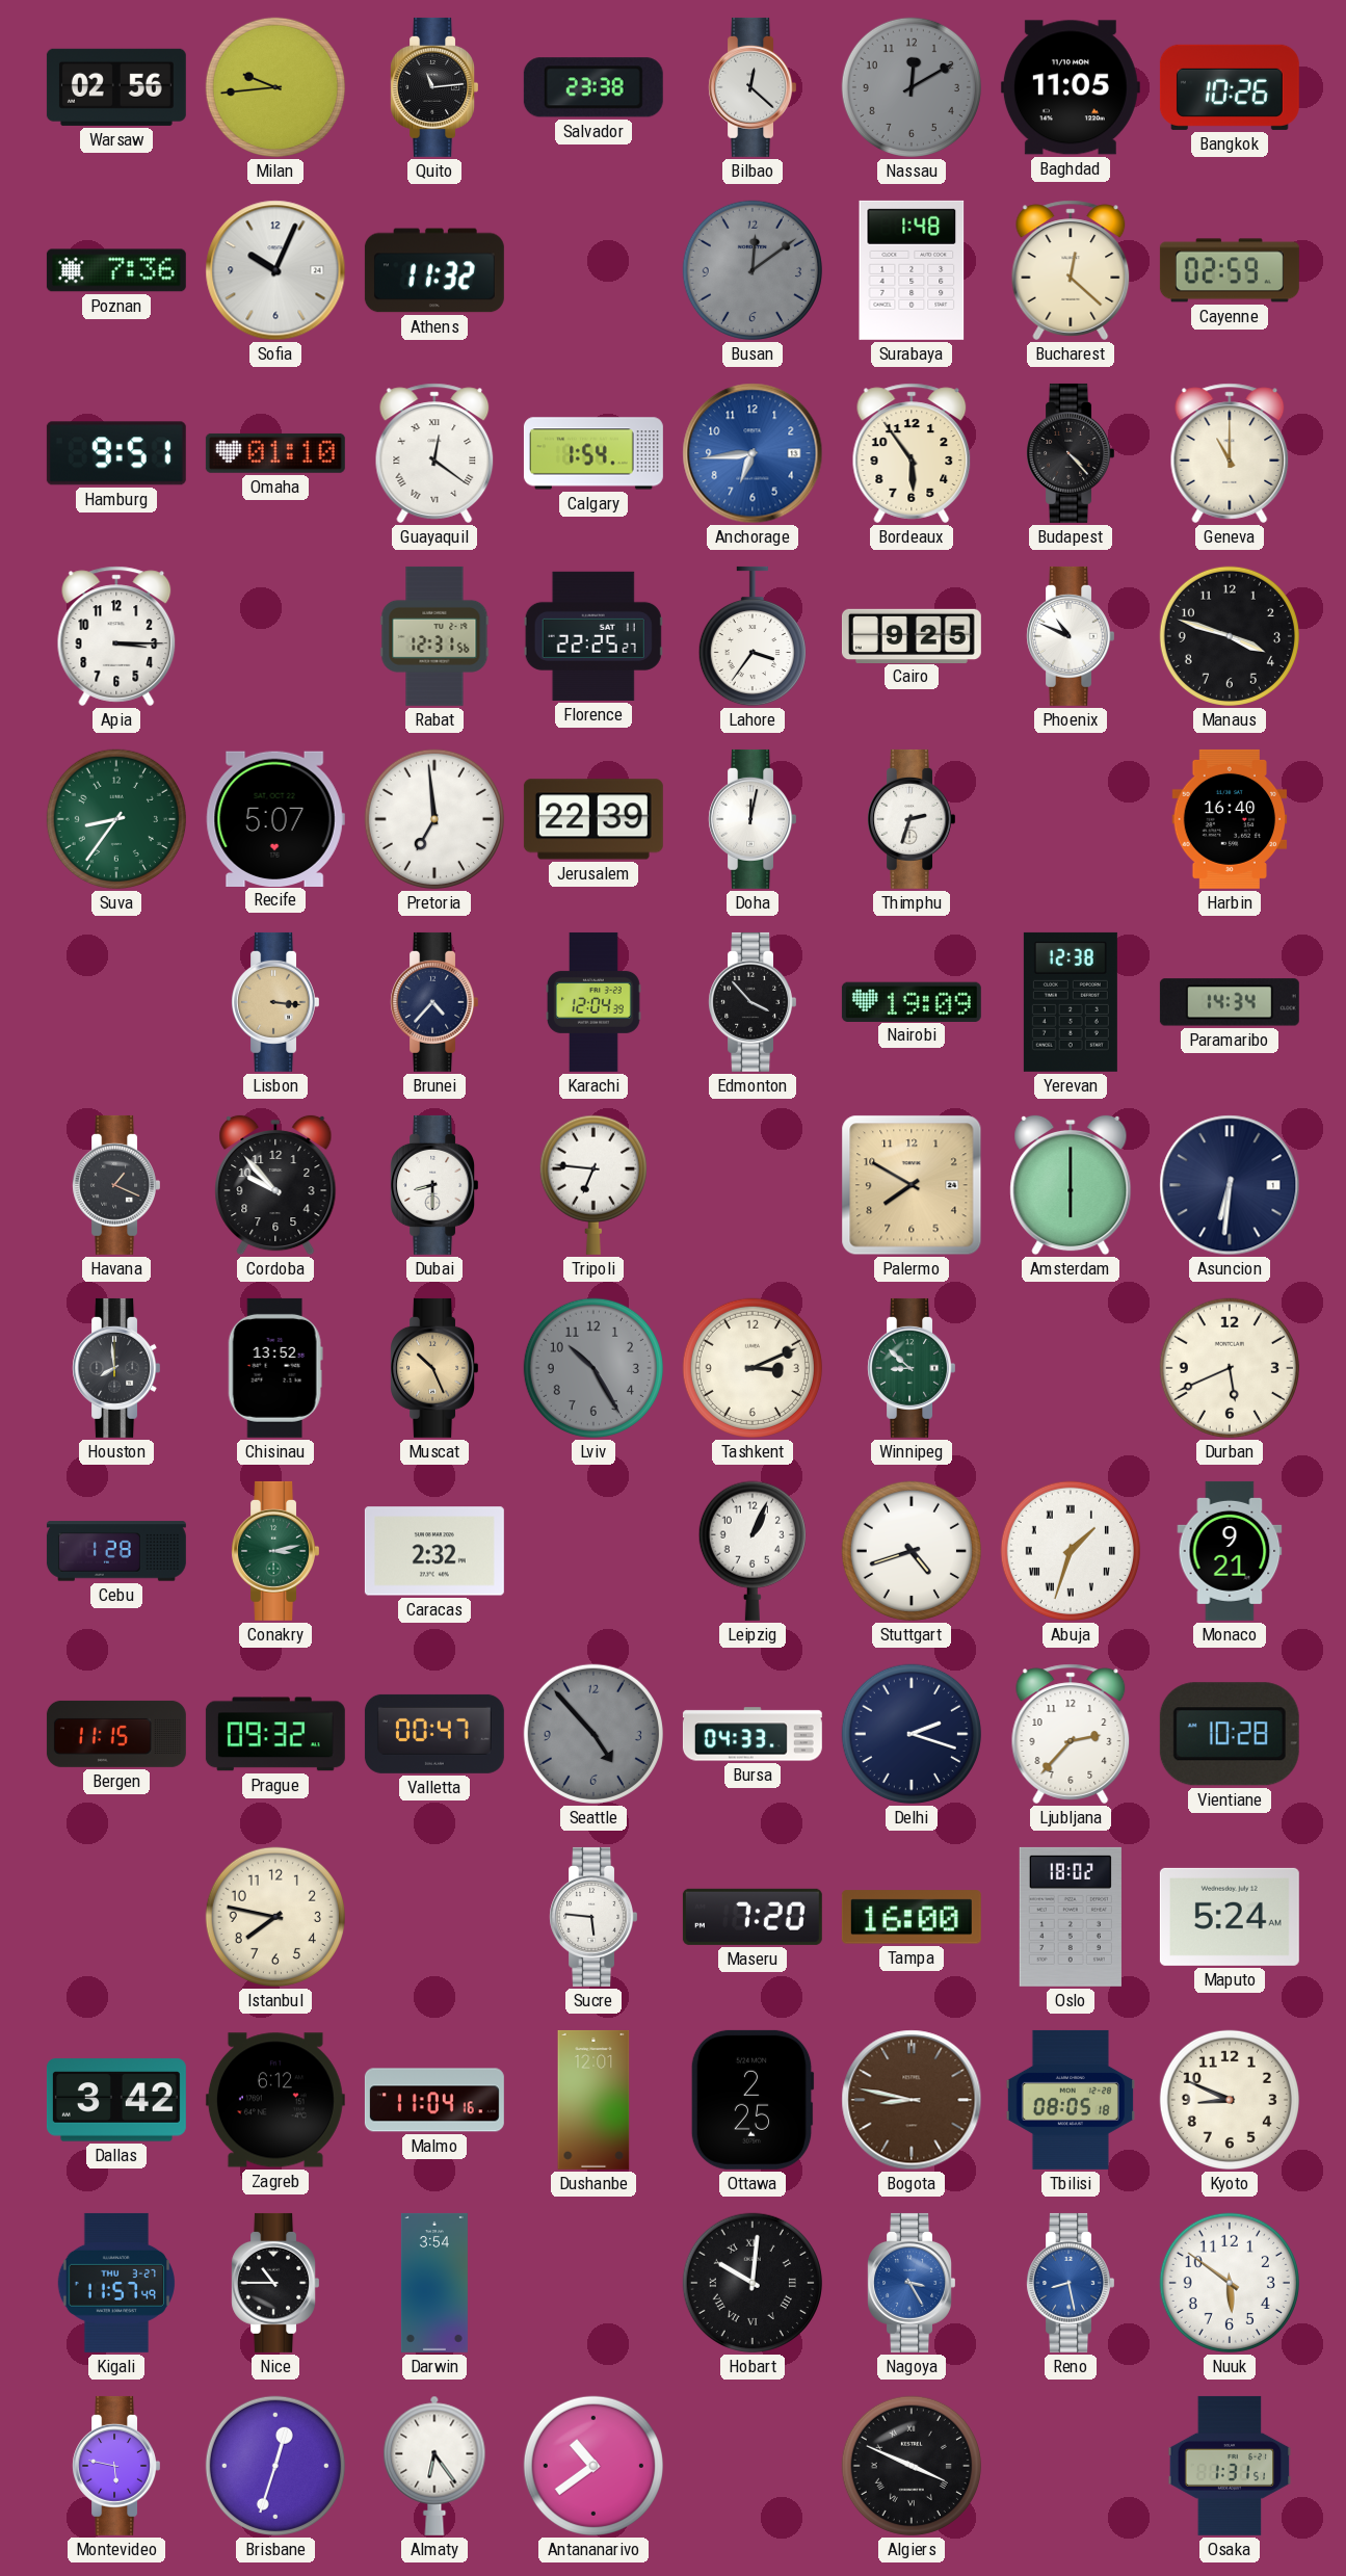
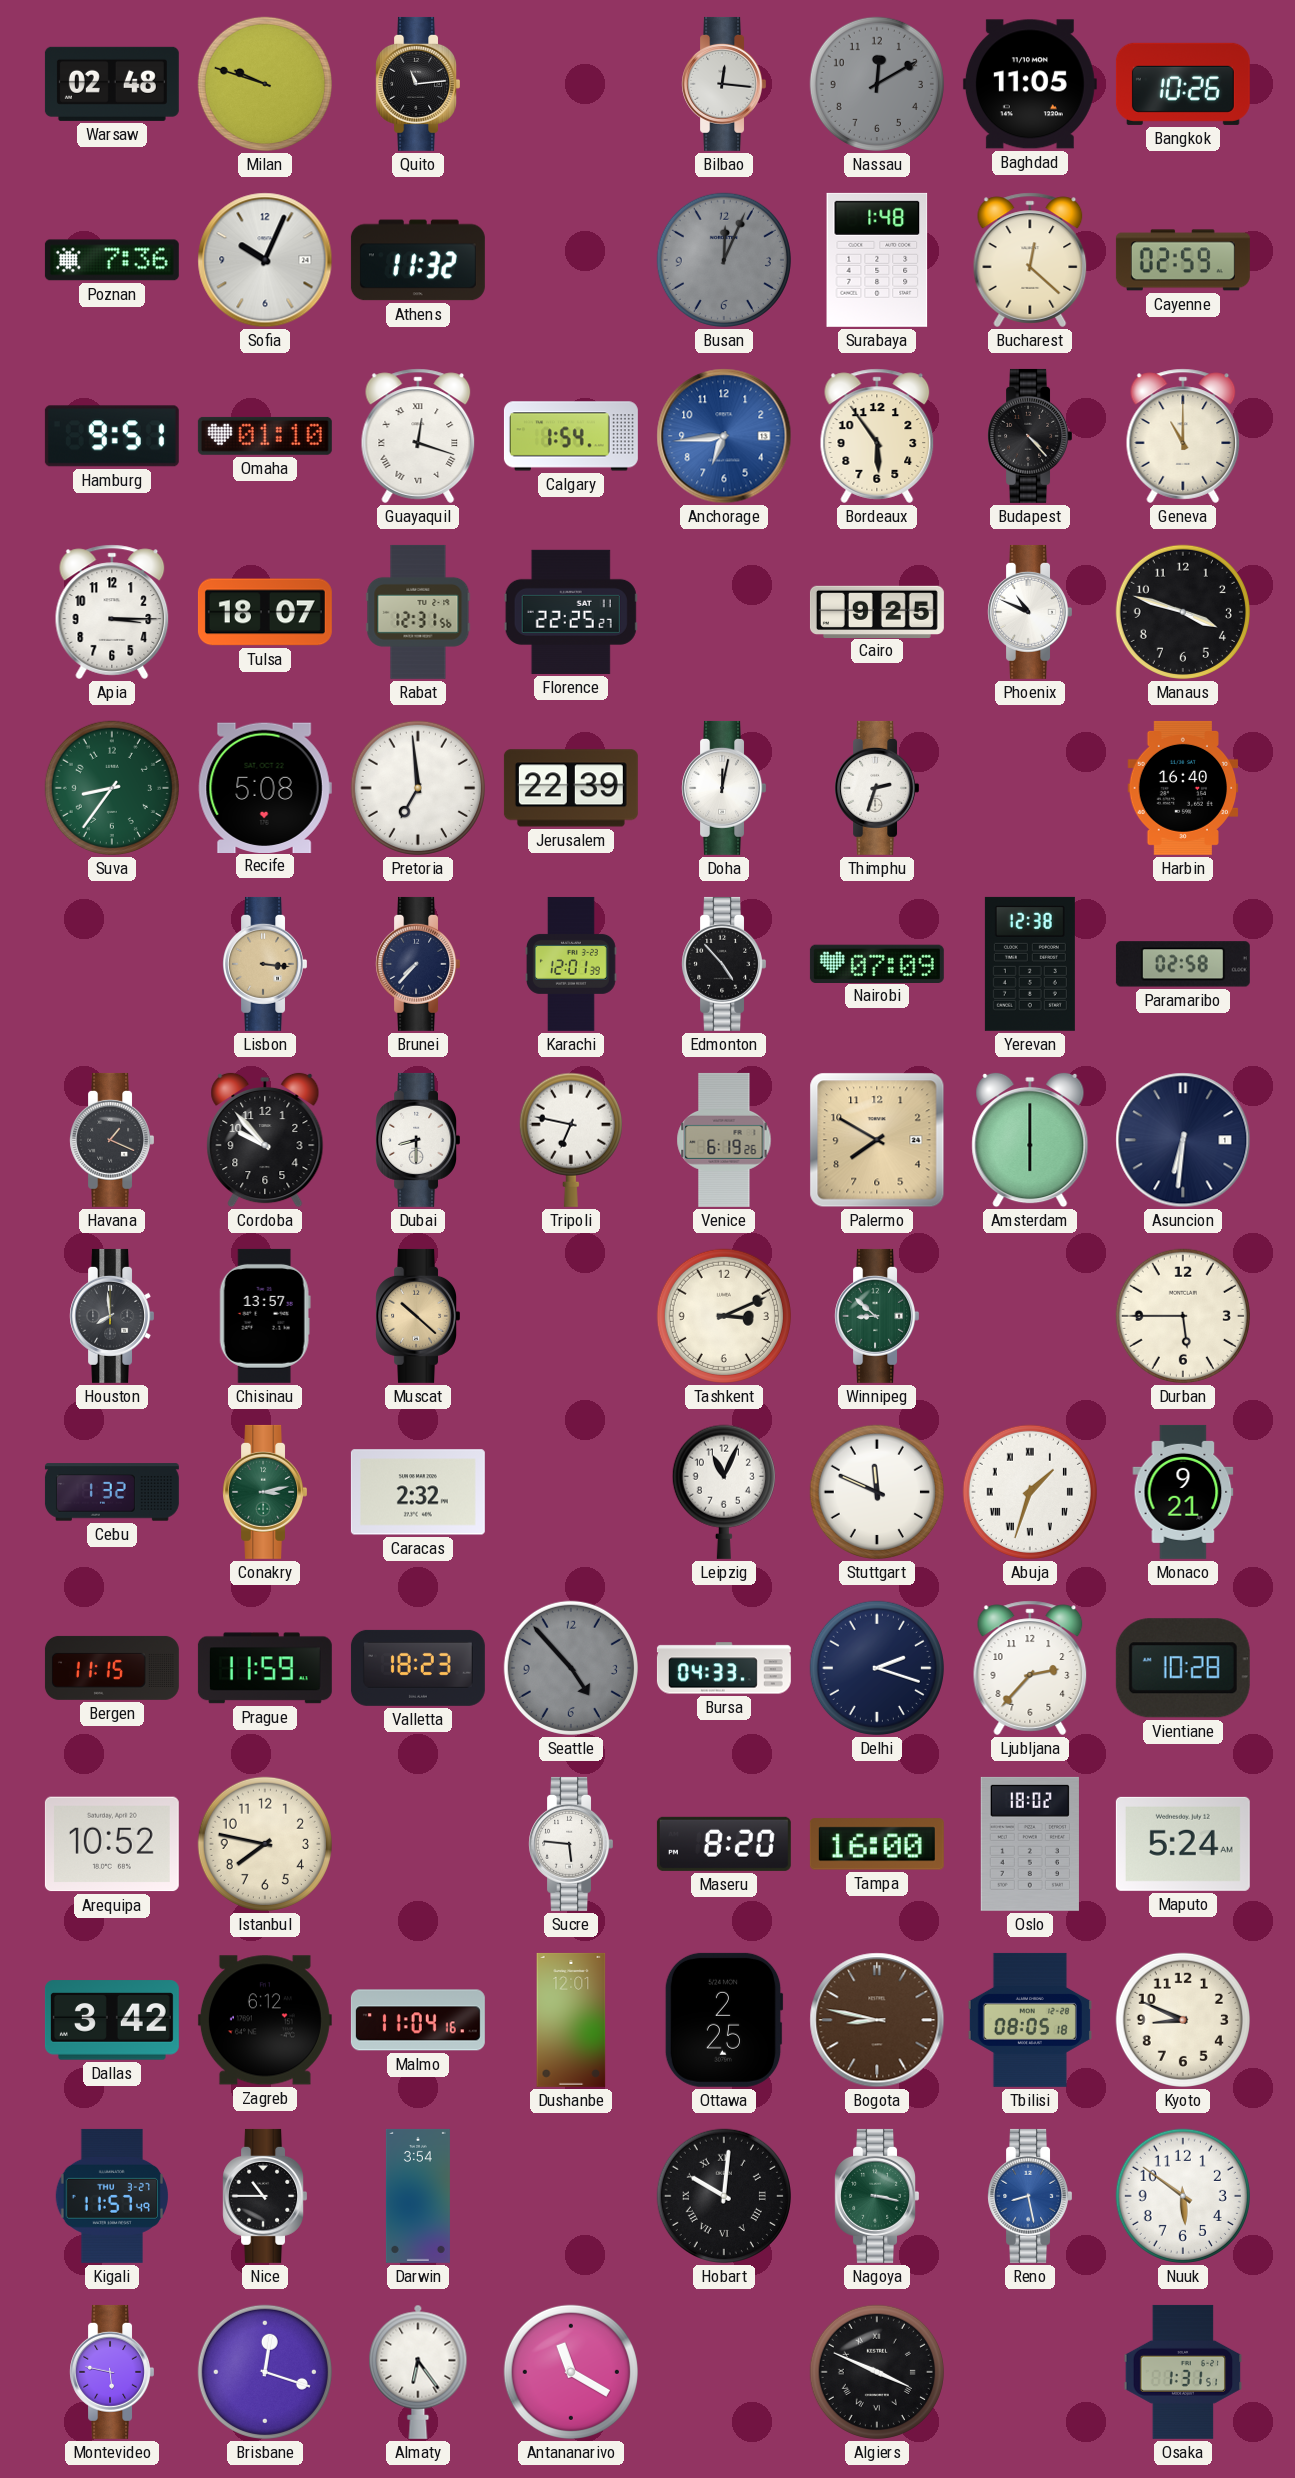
Warsaw: 02:56 -> 02:48
Milan: 9:44 -> 9:48
Salvador: 23:38 -> none
Bilbao: 12:22 -> 12:16
Busan: 12:09 -> 12:04
Guayaquil: 12:21 -> 12:18
Tulsa: none -> 18:07
Lahore: 3:36 -> none
Recife: 5:07 -> 5:08
Brunei: 4:37 -> 7:37
Karachi: 12:04 -> 12:01
Edmonton: 3:53 -> 4:53
Nairobi: 19:09 -> 07:09
Paramaribo: 14:34 -> 02:58
Tripoli: 6:46 -> 6:47
Venice: none -> 6:19
Chisinau: 13:52 -> 13:57
Muscat: 10:26 -> 10:22
Lviv: 10:25 -> none
Durban: 5:41 -> 5:45
Cebu: 1:28 -> 1:32
Leipzig: 1:04 -> 11:04
Stuttgart: 4:42 -> 11:49
Prague: 09:32 -> 11:59
Valletta: 00:47 -> 18:23
Arequipa: none -> 10:52
Maseru: 7:20 -> 8:20
Nagoya: 3:25 -> 3:17
Nagoya dial: blue -> green
Brisbane: 12:33 -> 12:18
Antananarivo: 10:39 -> 11:20
